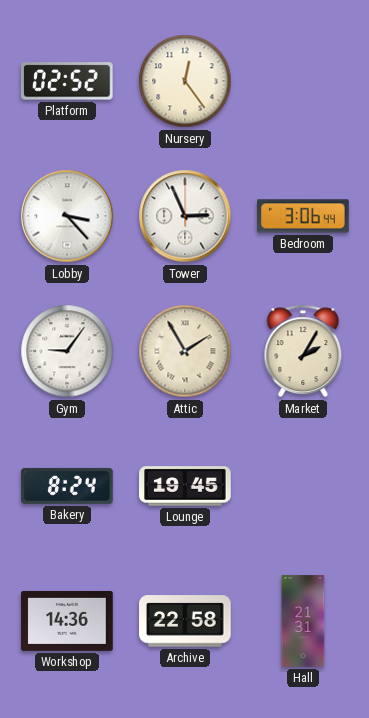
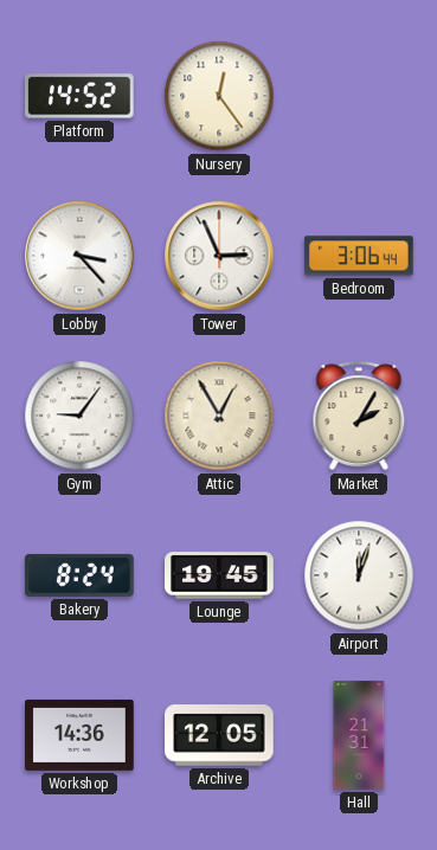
Platform: 02:52 -> 14:52
Attic: 1:55 -> 12:55
Airport: none -> 12:03
Archive: 22:58 -> 12:05
